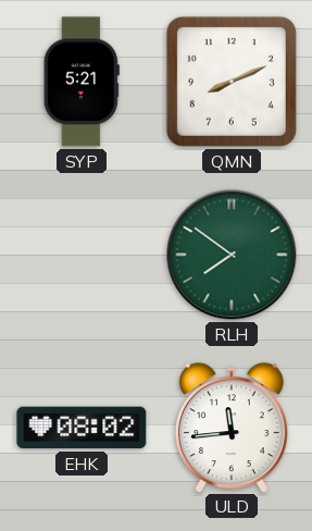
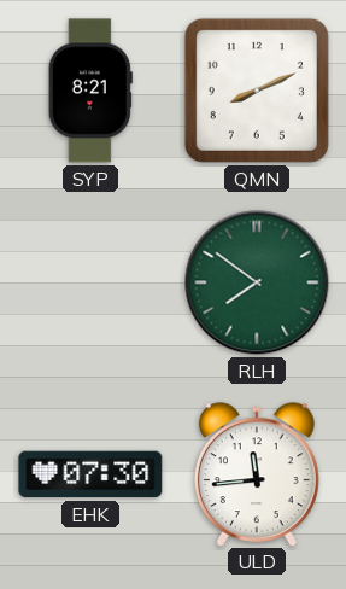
SYP: 5:21 -> 8:21
EHK: 08:02 -> 07:30
